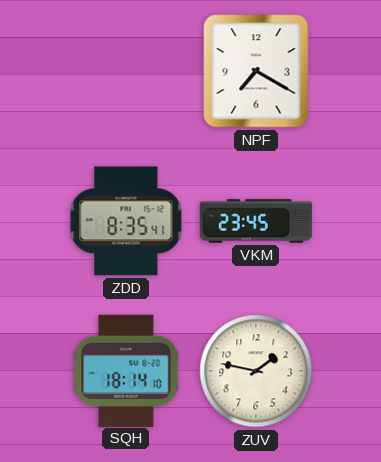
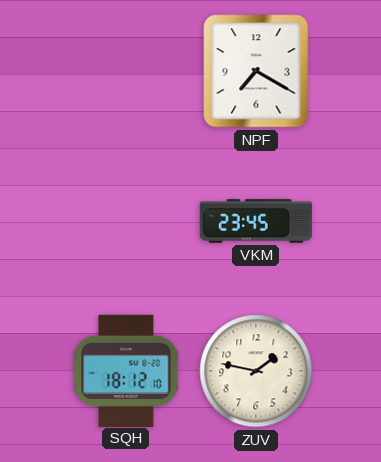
ZDD: 8:35 -> none
SQH: 18:14 -> 18:12
